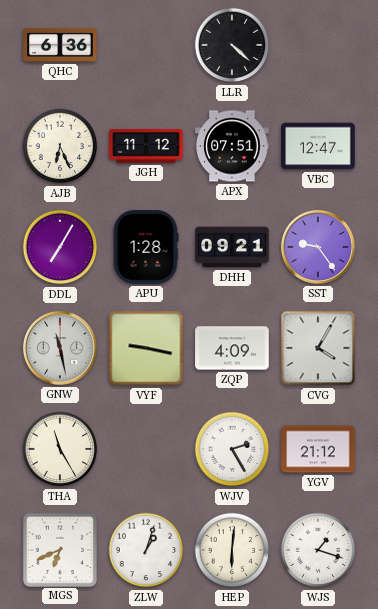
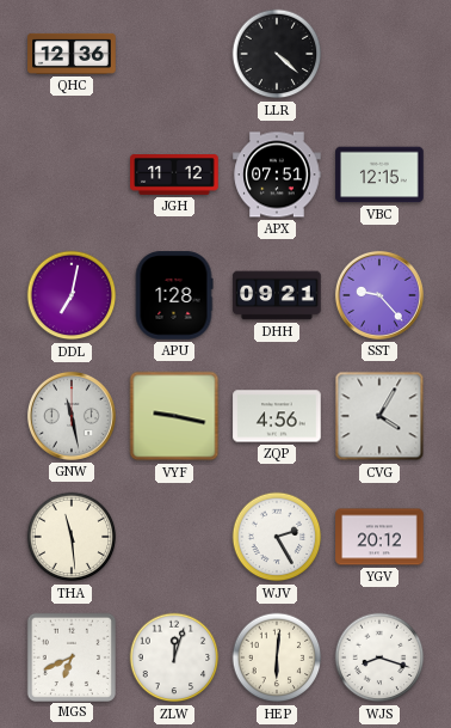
QHC: 6:36 -> 12:36
AJB: 6:26 -> none
VBC: 12:47 -> 12:15
DDL: 7:05 -> 7:02
SST: 9:24 -> 9:23
ZQP: 4:09 -> 4:56
THA: 11:25 -> 11:29
YGV: 21:12 -> 20:12
ZLW: 1:03 -> 12:03
WJS: 1:18 -> 8:18
